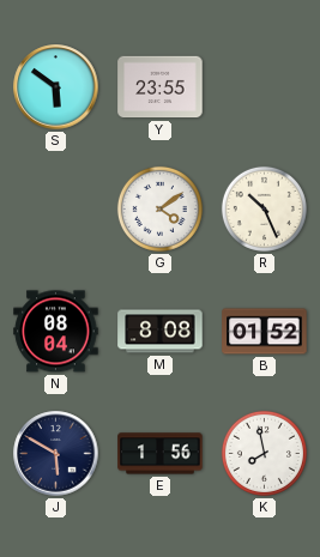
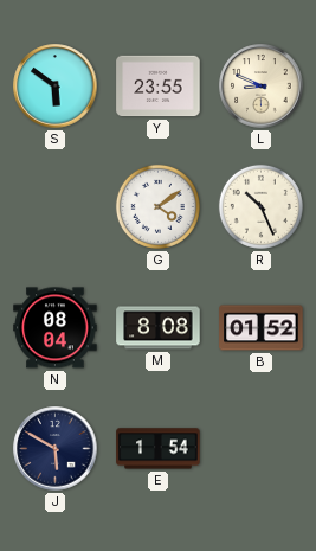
L: none -> 8:49
E: 1:56 -> 1:54
K: 7:58 -> none
